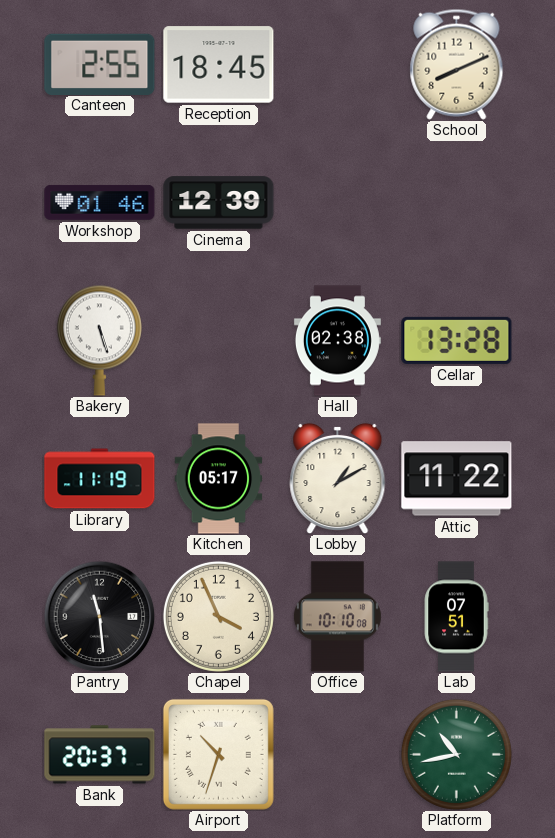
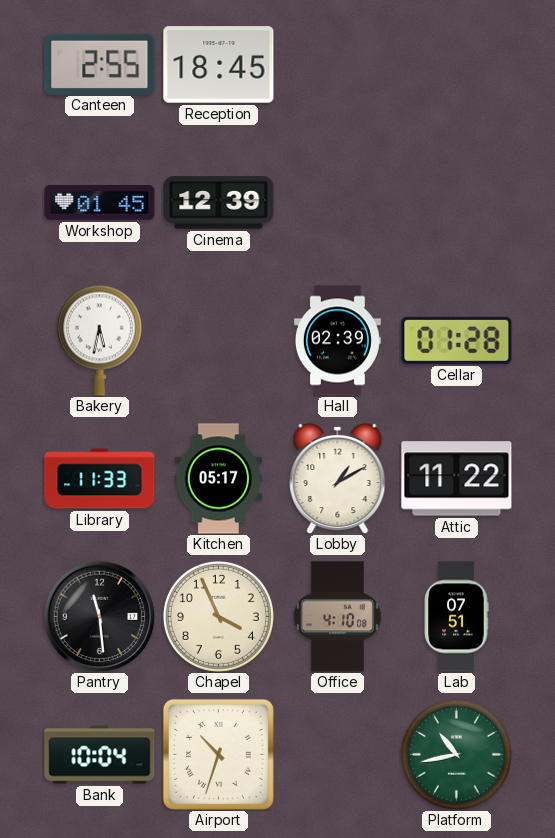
School: 8:11 -> none
Workshop: 01:46 -> 01:45
Bakery: 5:27 -> 5:32
Hall: 02:38 -> 02:39
Cellar: 13:28 -> 01:28
Library: 11:19 -> 11:33
Office: 10:10 -> 4:10
Bank: 20:37 -> 10:04
